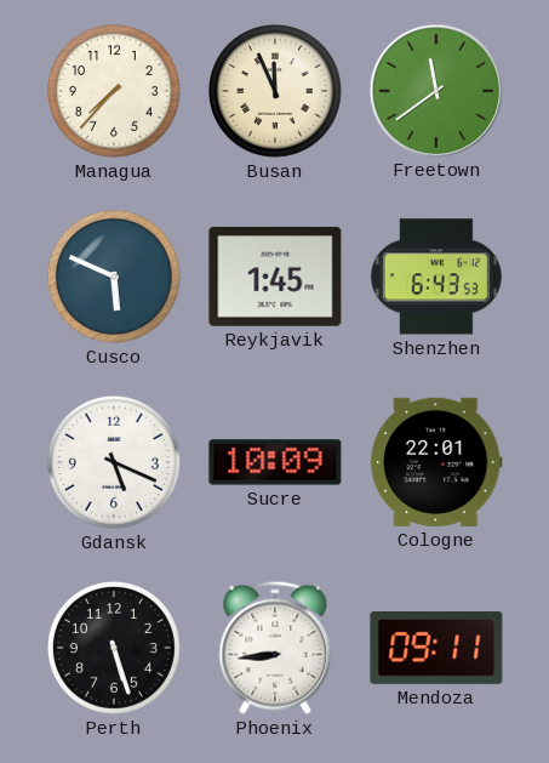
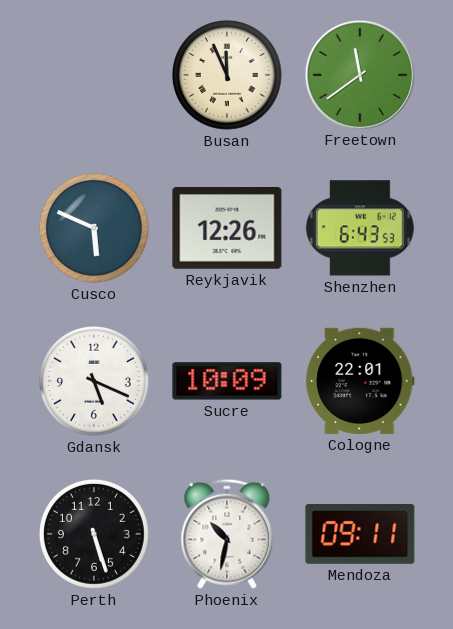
Managua: 7:37 -> none
Reykjavik: 1:45 -> 12:26
Phoenix: 8:44 -> 10:32
